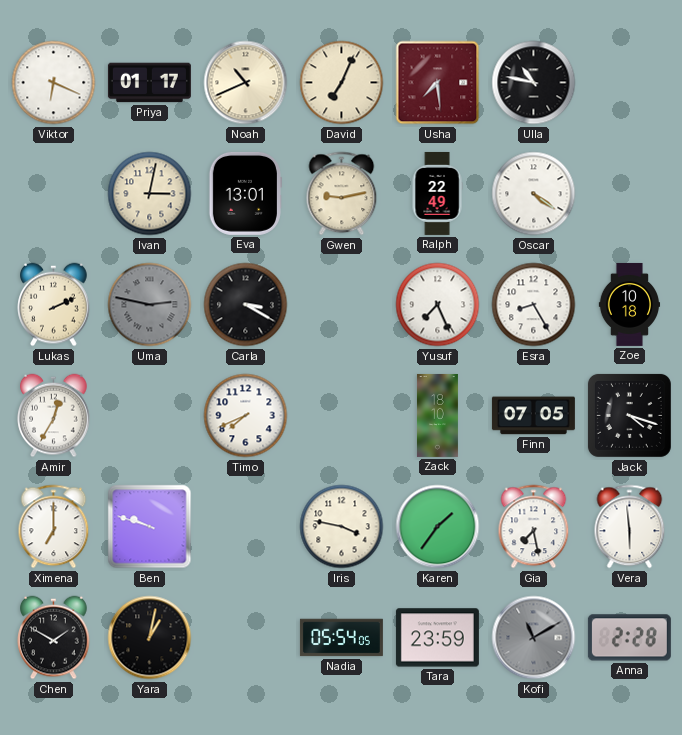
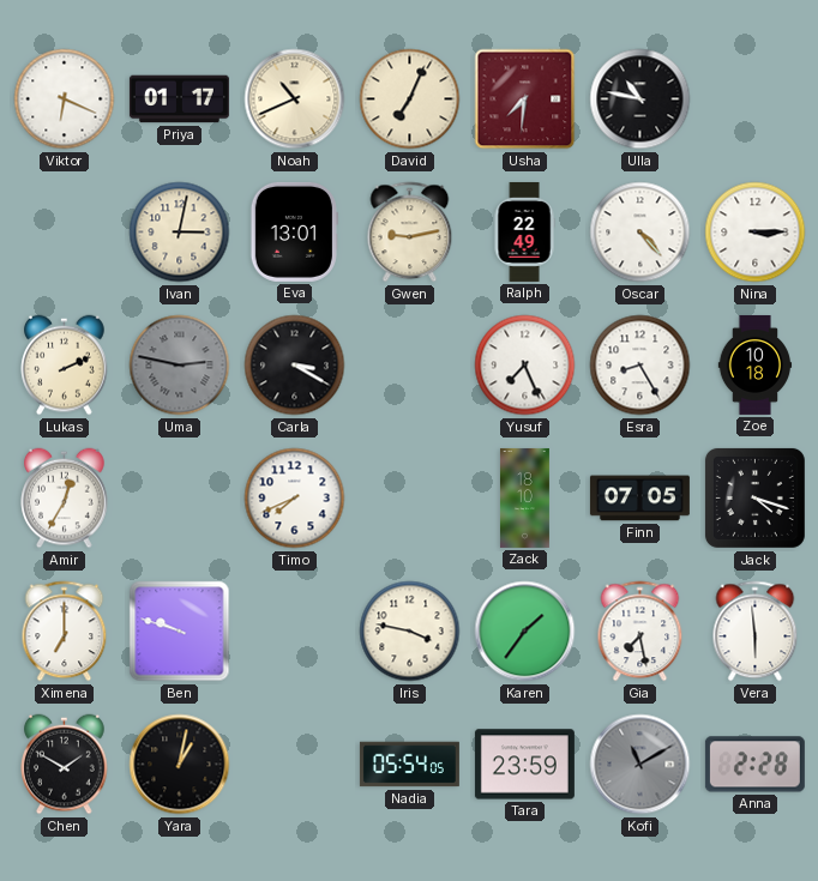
Usha: 7:29 -> 7:31
Oscar: 4:21 -> 4:23
Nina: none -> 3:15
